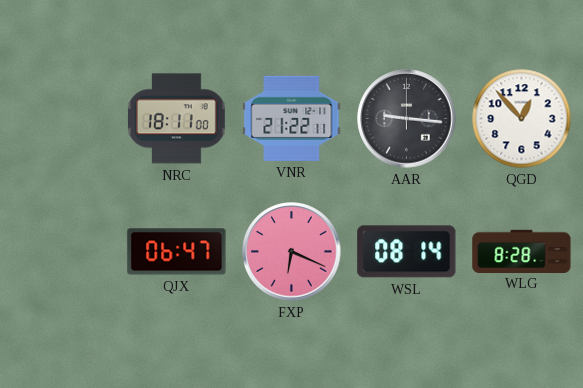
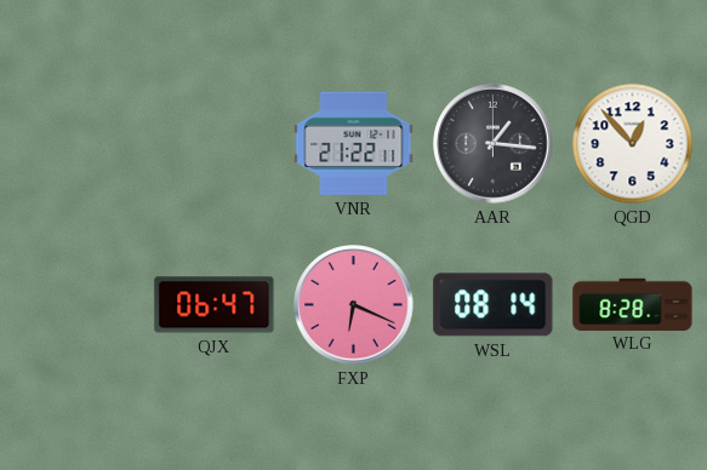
NRC: 18:11 -> none
AAR: 9:16 -> 1:16
